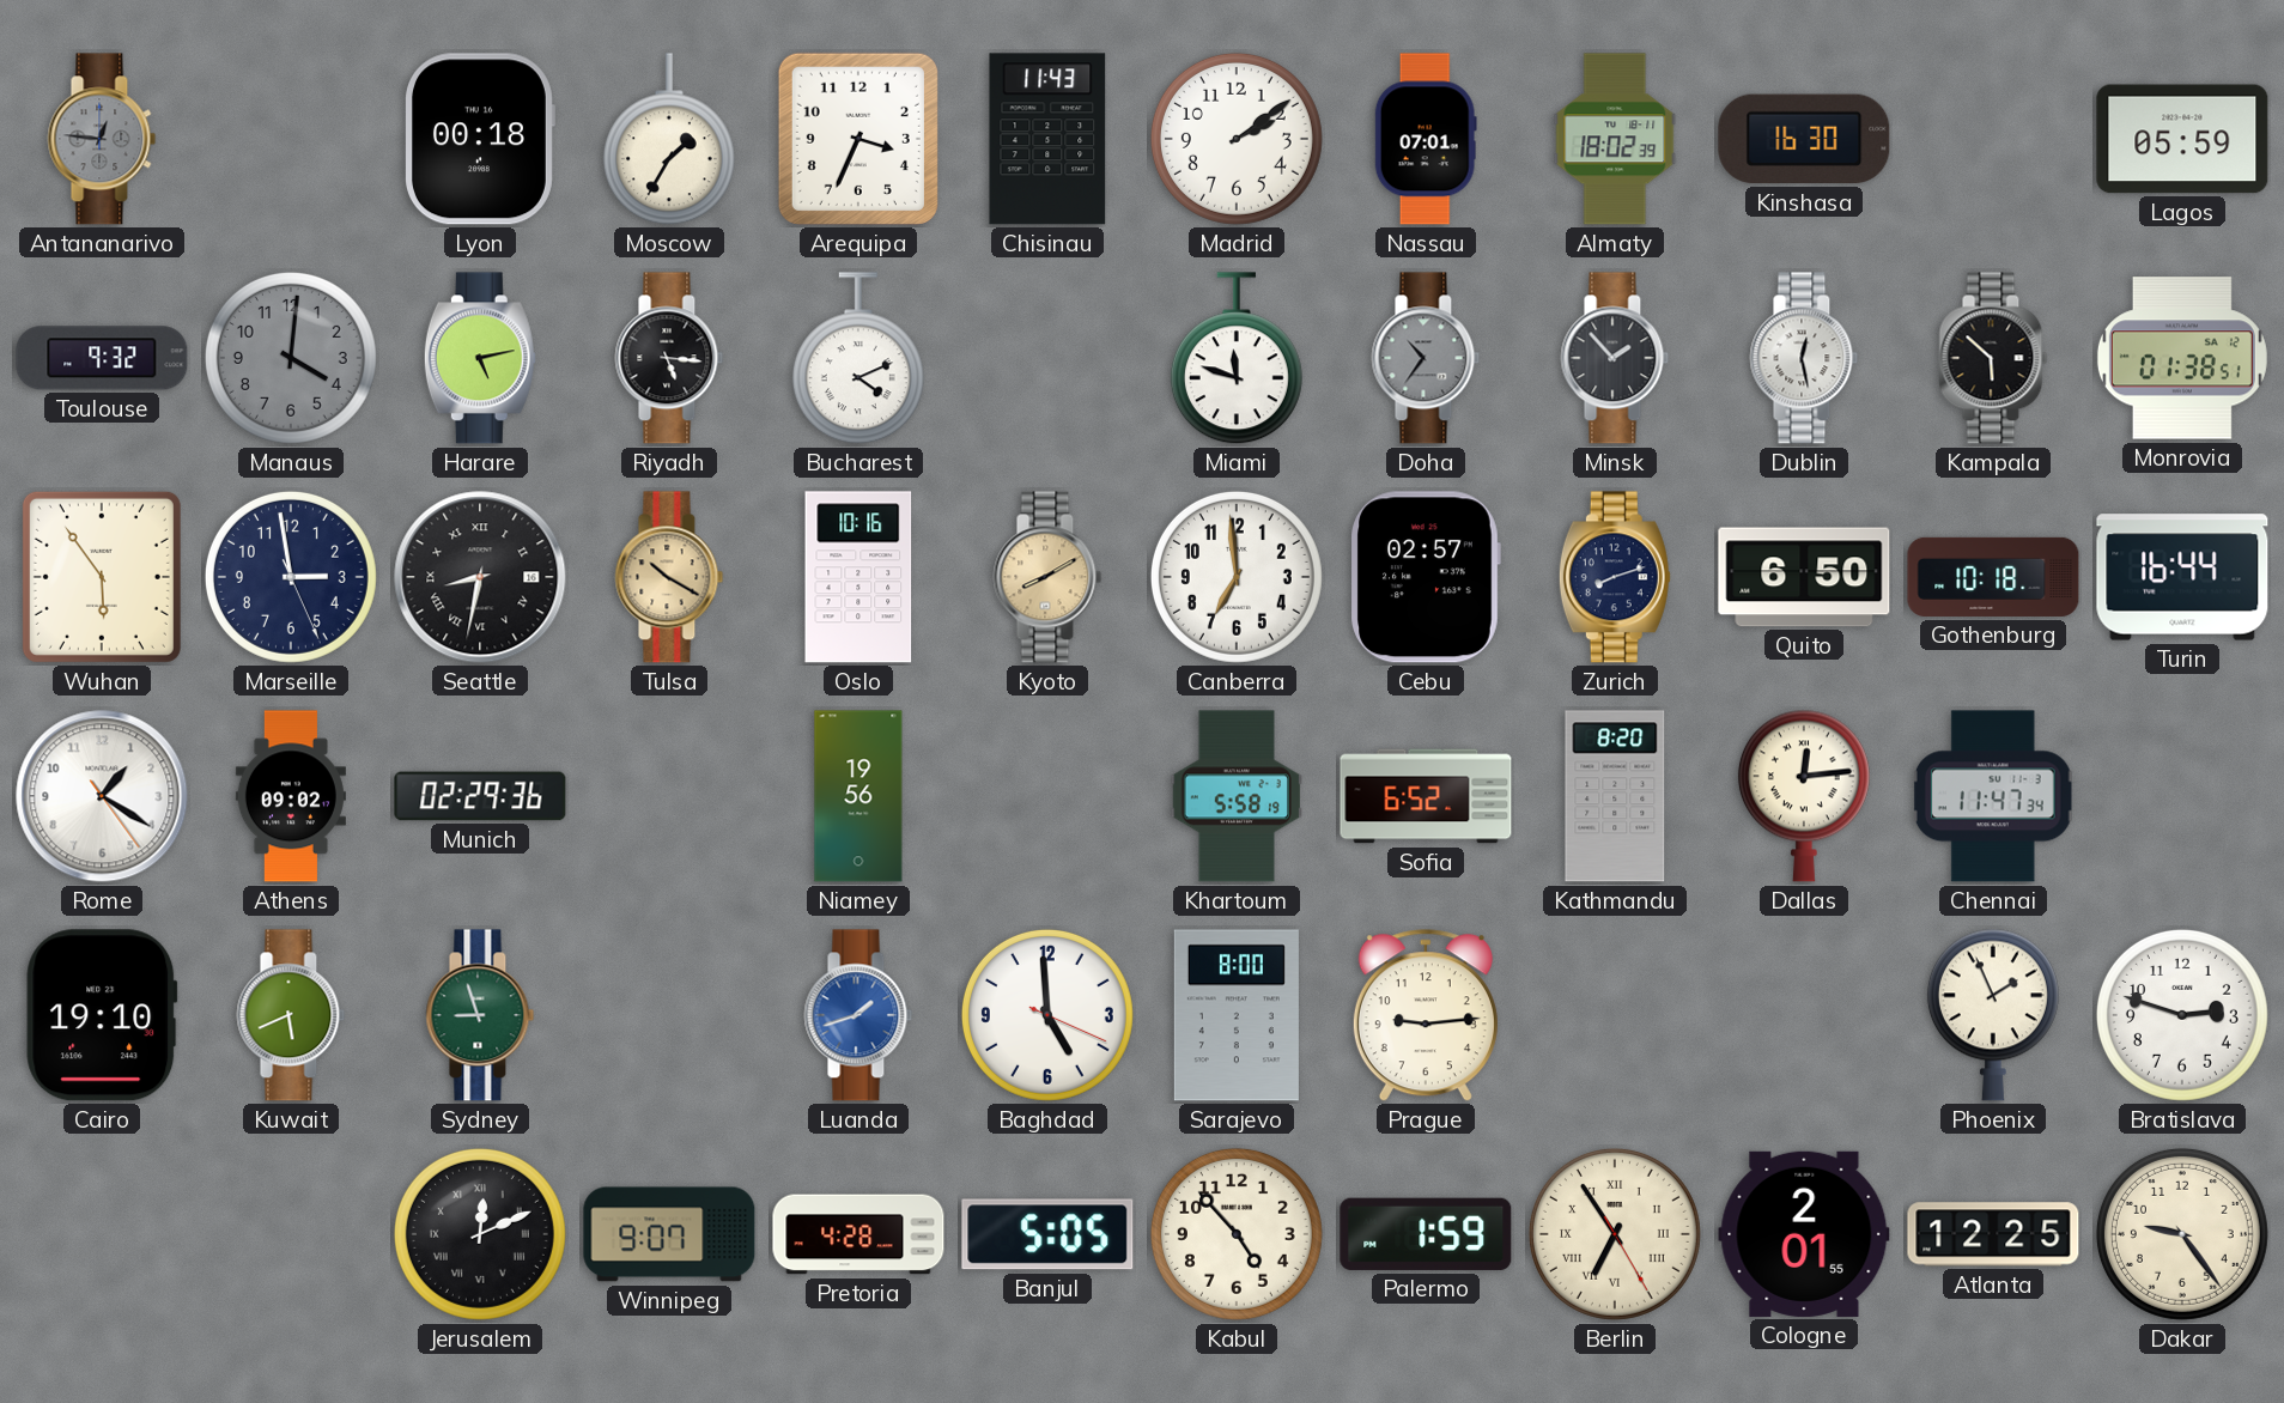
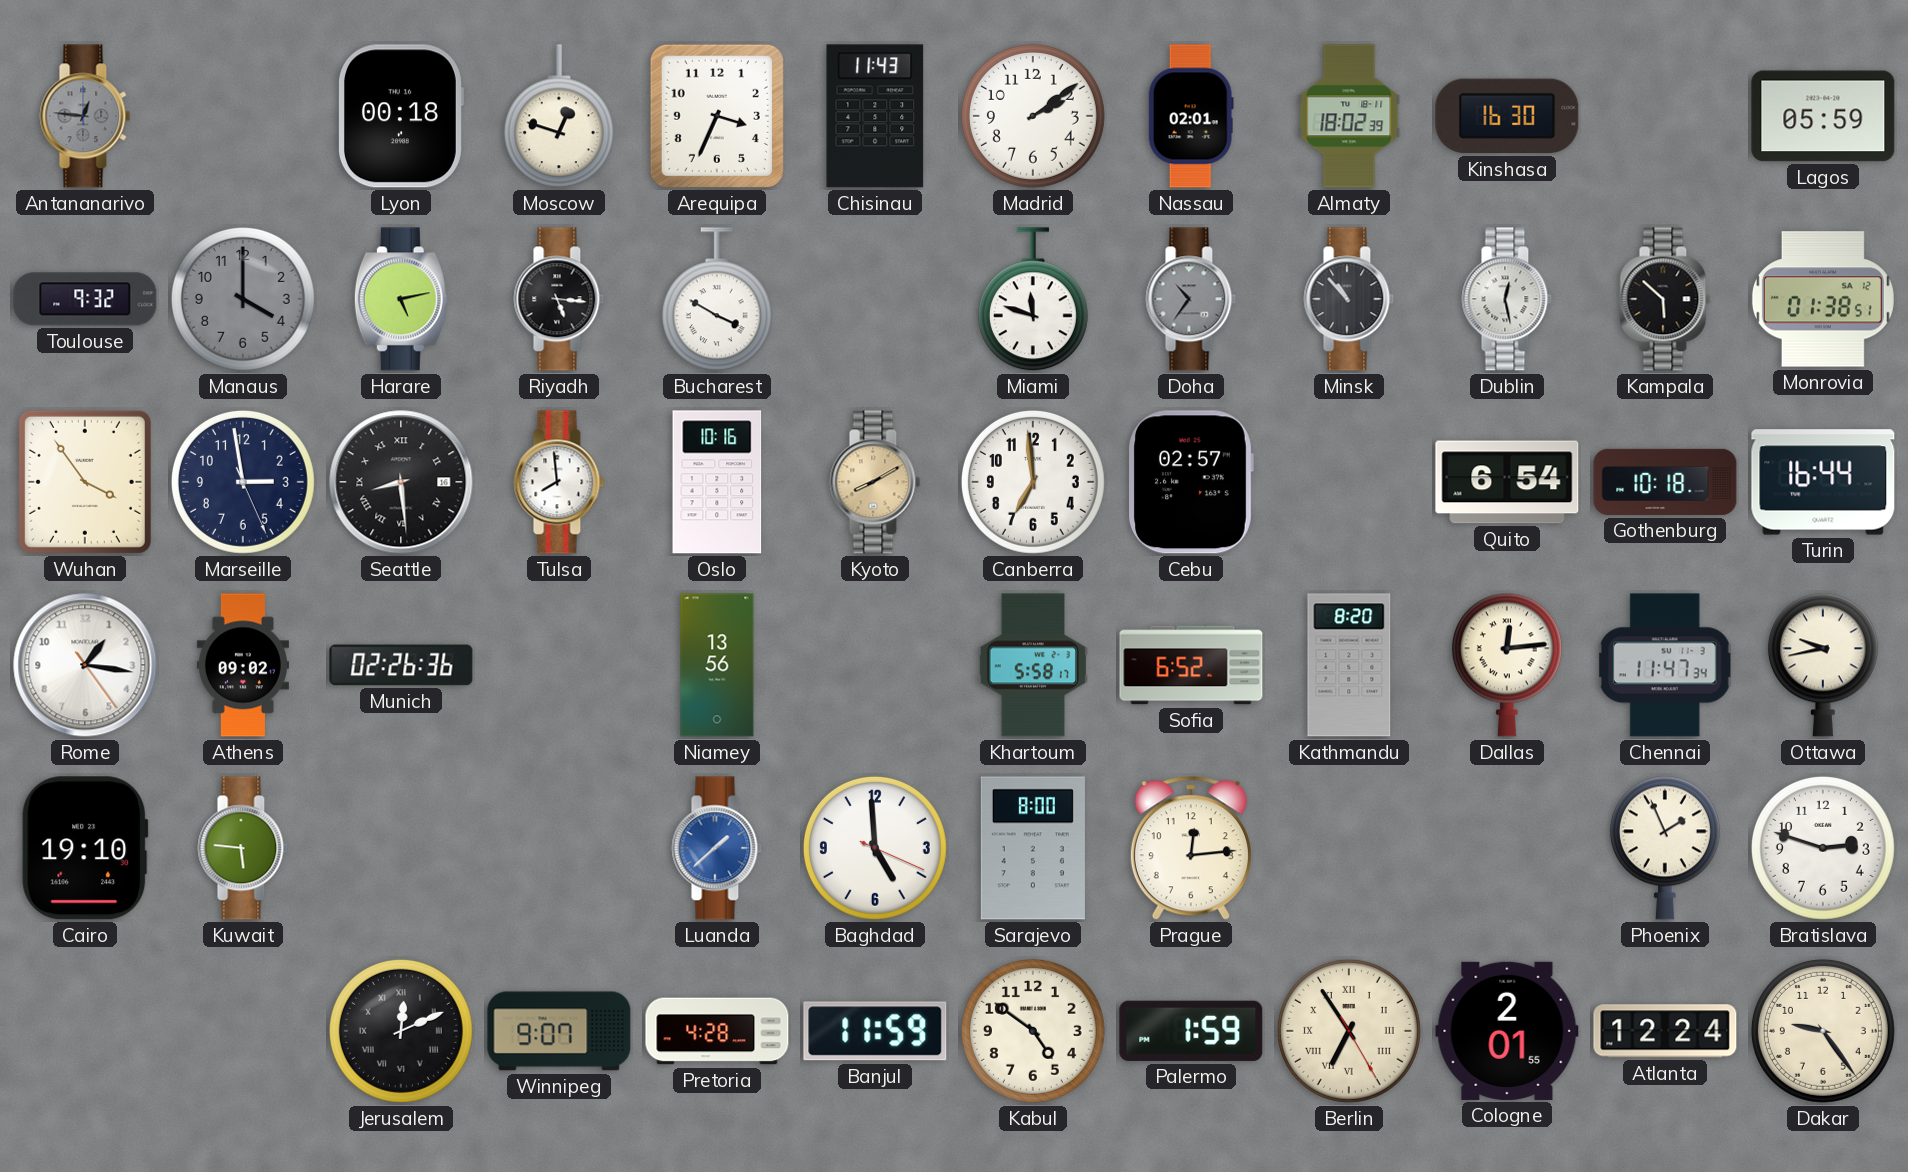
Moscow: 1:35 -> 12:48
Nassau: 07:01 -> 02:01
Manaus: 4:01 -> 4:00
Bucharest: 4:11 -> 3:50
Minsk: 1:53 -> 10:53
Wuhan: 5:54 -> 3:54
Seattle: 8:32 -> 8:29
Tulsa: 10:20 -> 7:59
Tulsa dial: champagne -> white
Zurich: 8:12 -> none
Quito: 6:50 -> 6:54
Rome: 1:20 -> 1:16
Munich: 02:29 -> 02:26
Niamey: 19:56 -> 13:56
Khartoum: 5:58:19 -> 5:58:17
Ottawa: none -> 9:43
Kuwait: 5:41 -> 5:46
Sydney: 8:57 -> none
Luanda: 1:42 -> 1:38
Prague: 9:14 -> 12:14
Banjul: 5:05 -> 11:59
Kabul: 4:53 -> 4:51
Atlanta: 12:25 -> 12:24
